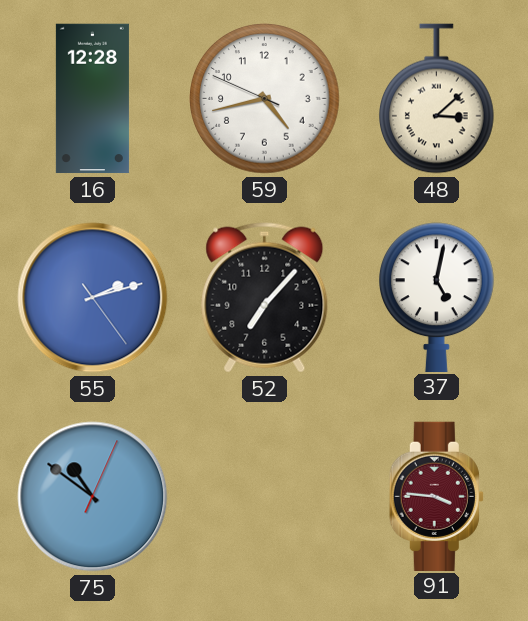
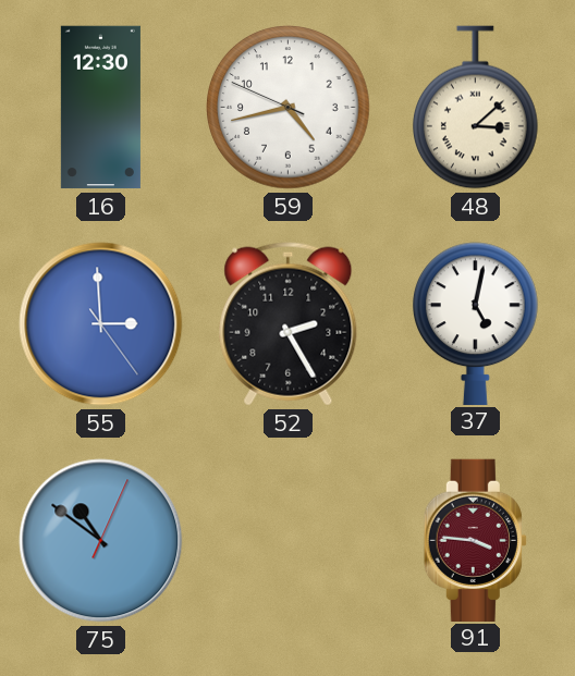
16: 12:28 -> 12:30
55: 2:12 -> 2:59
52: 7:07 -> 2:25
